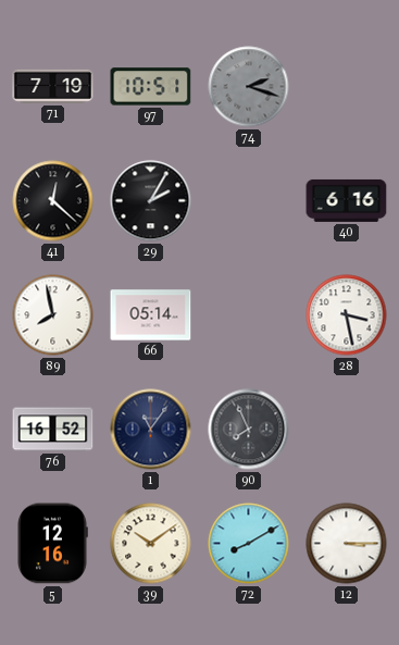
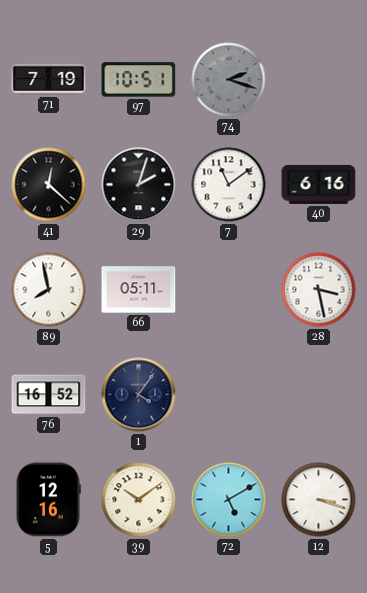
29: 2:05 -> 2:03
7: none -> 11:09
66: 05:14 -> 05:11
1: 11:06 -> 4:06
90: 7:56 -> none
72: 8:10 -> 5:10
12: 3:15 -> 3:18
